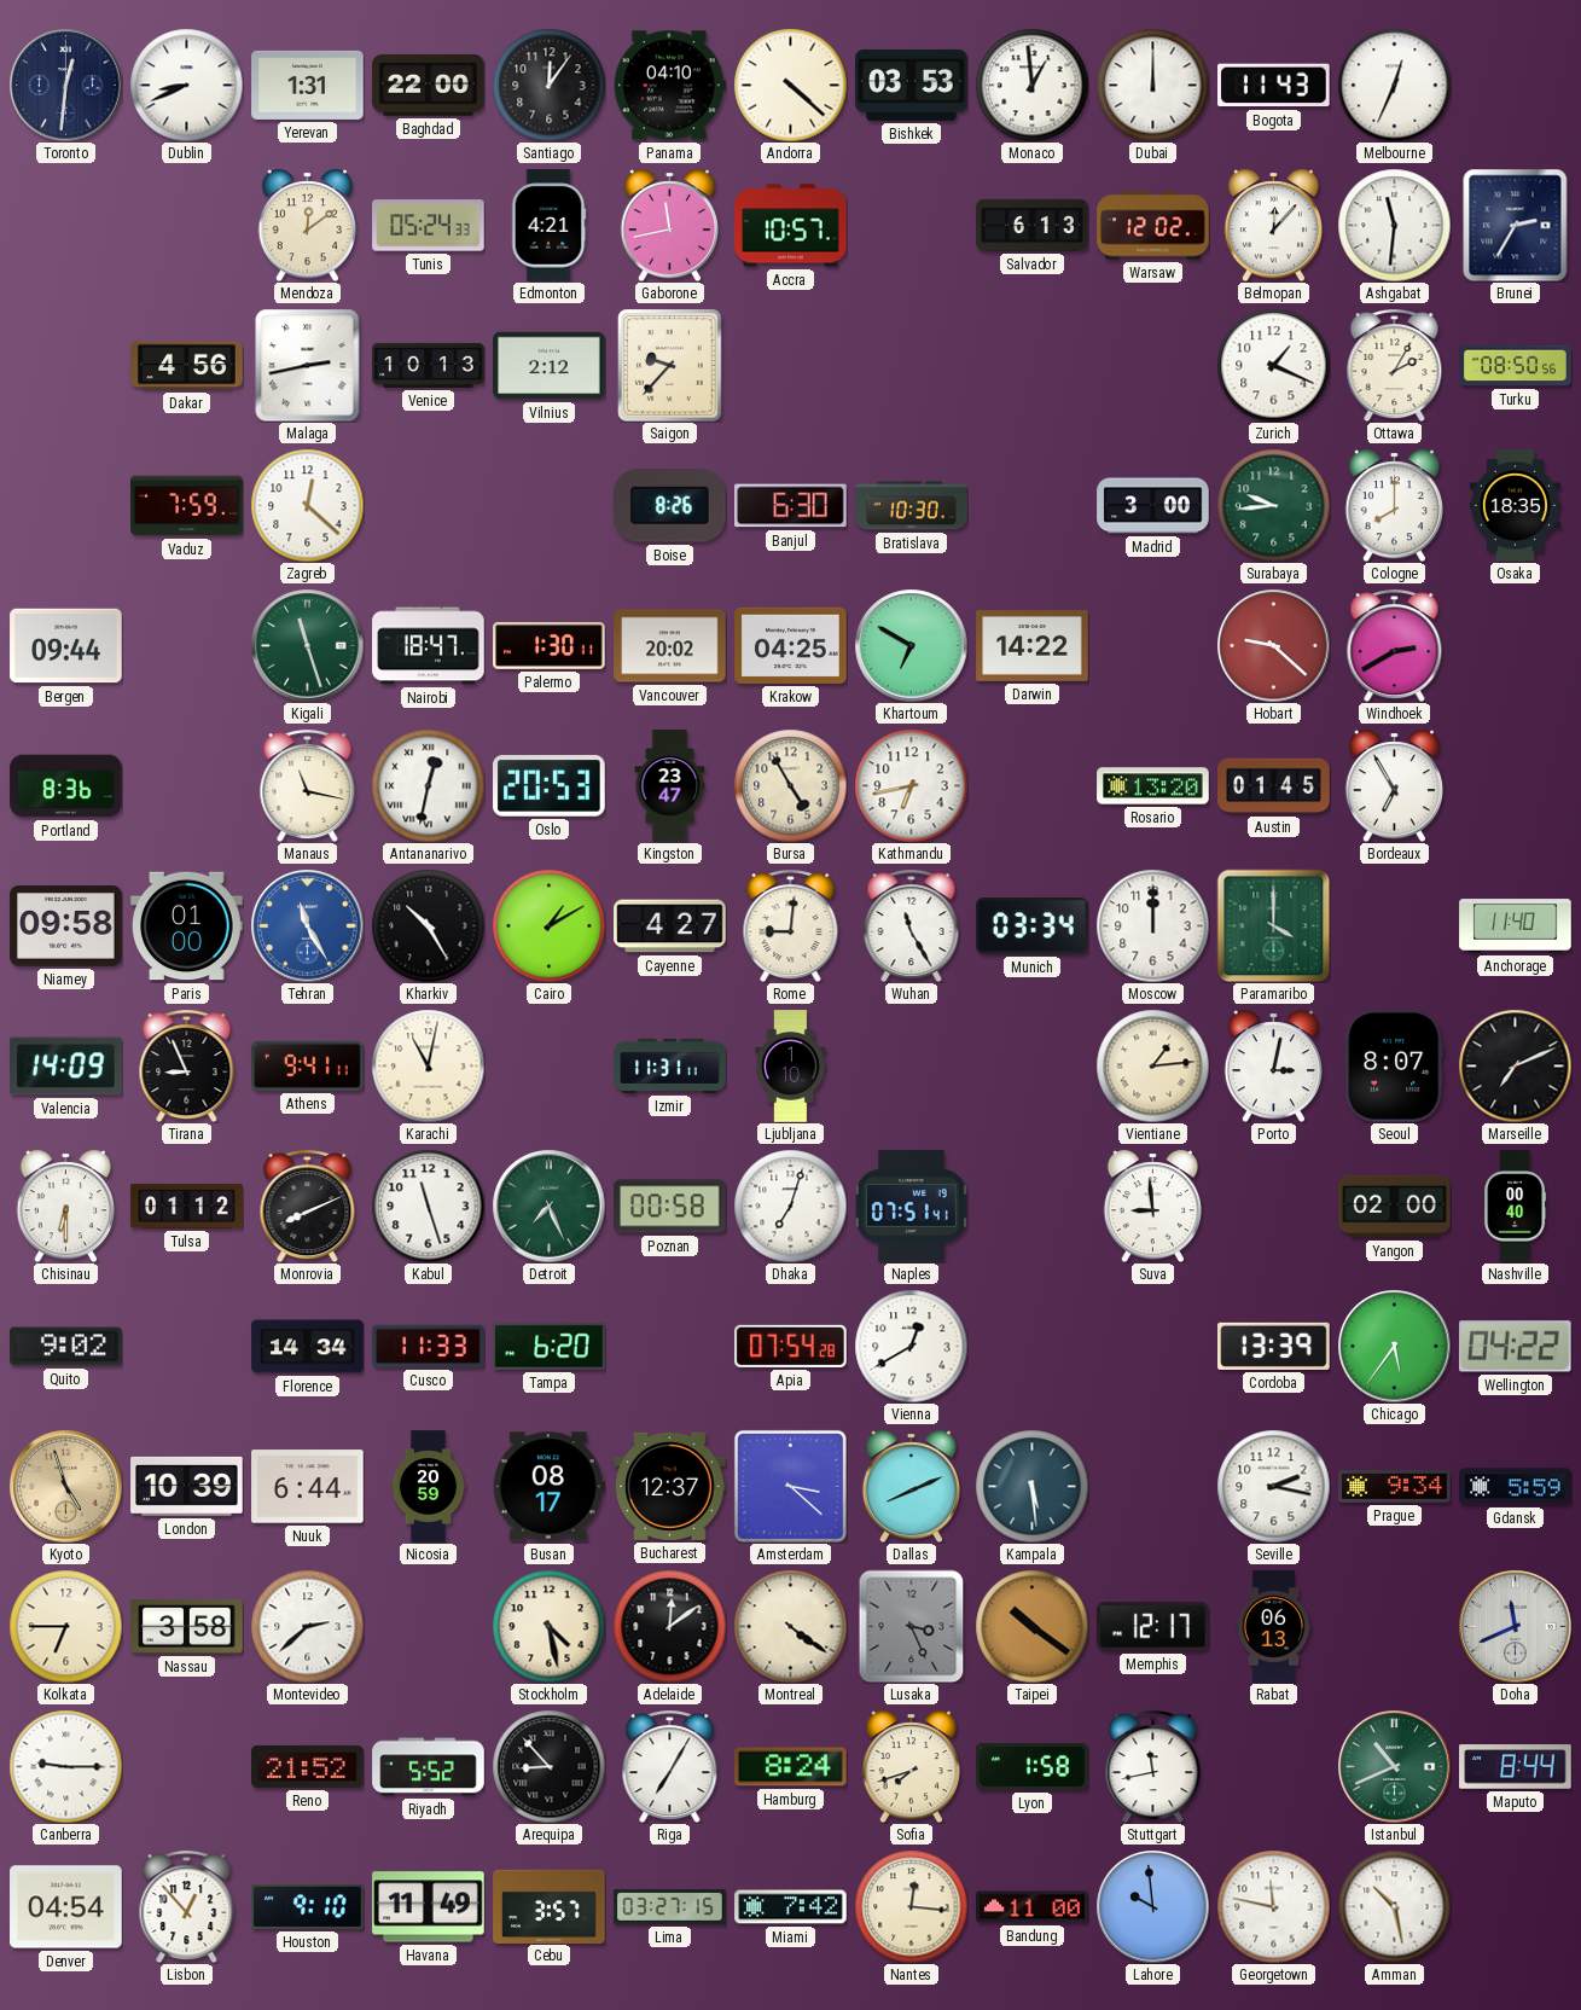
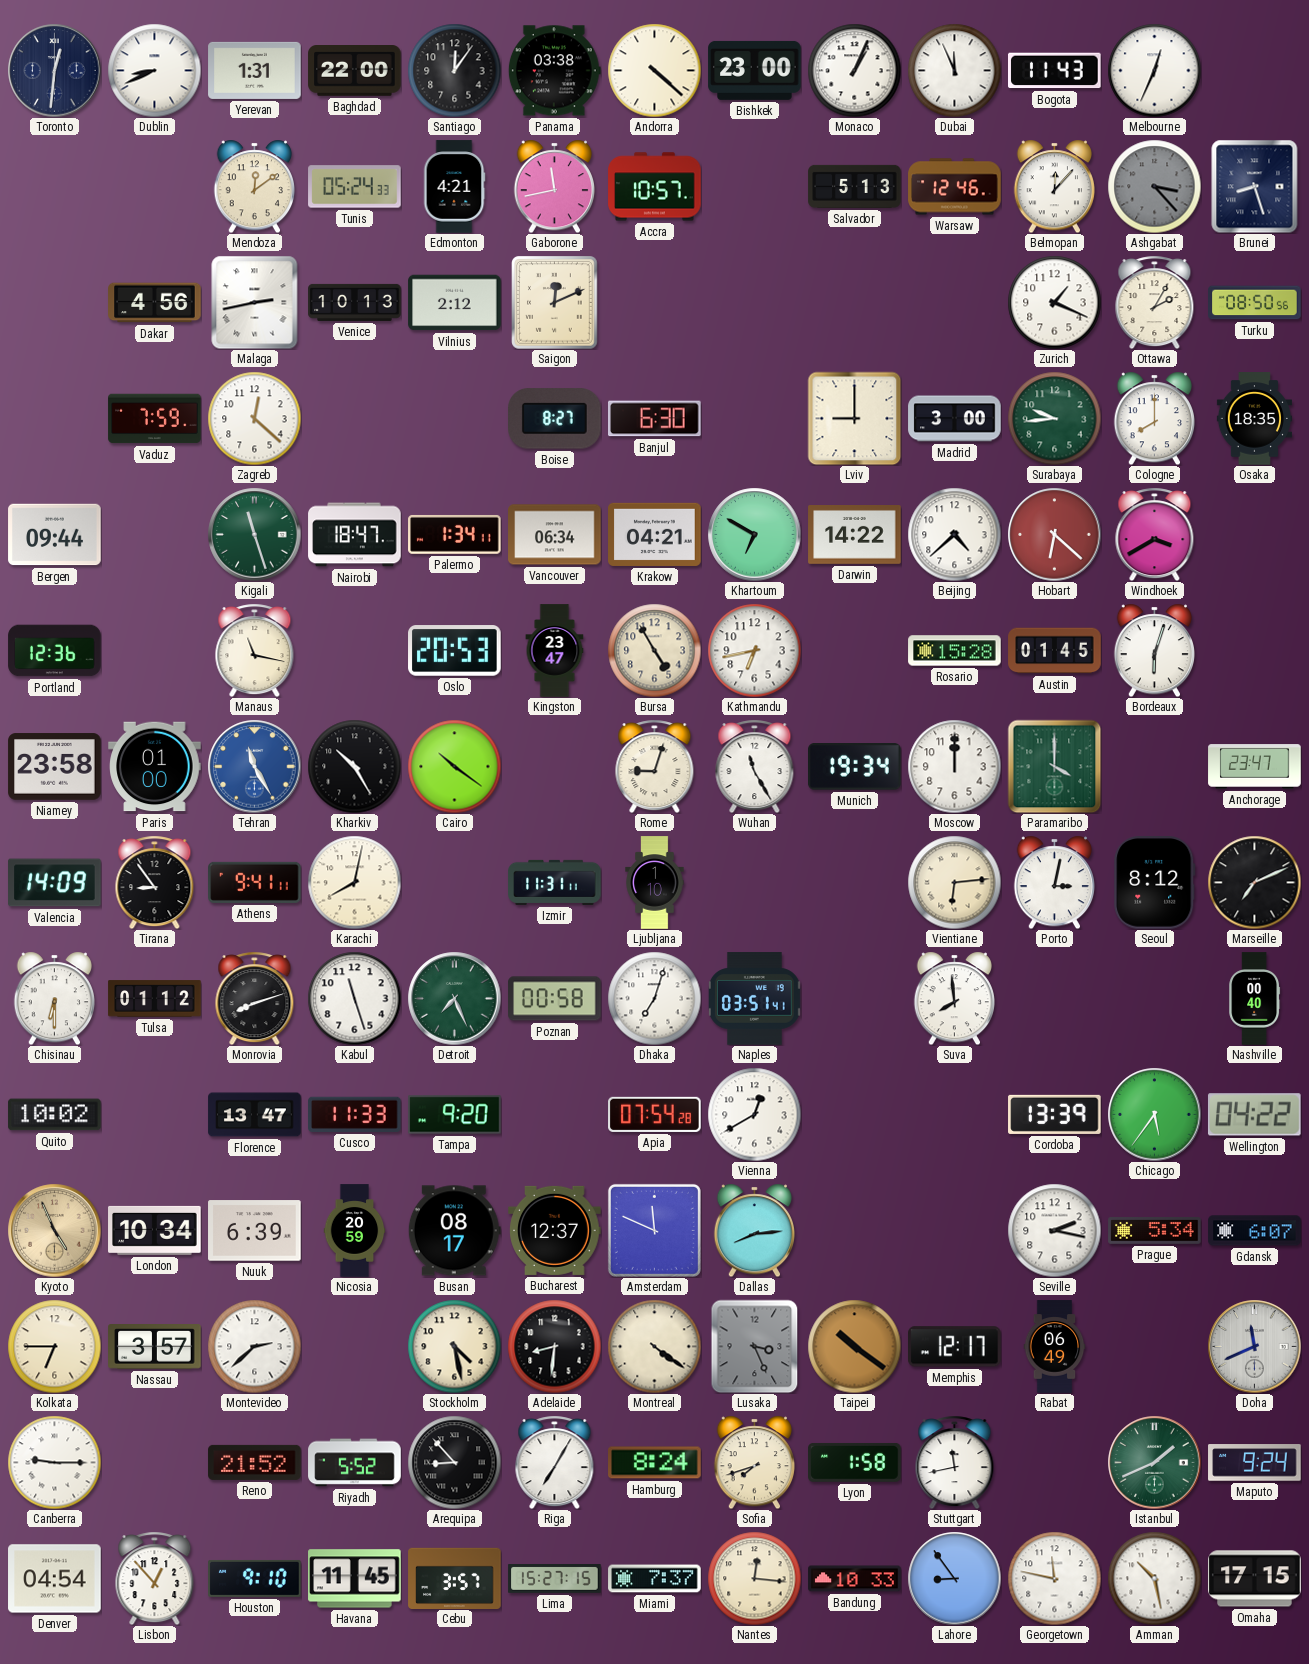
Panama: 04:10 -> 03:38
Bishkek: 03:53 -> 23:00
Monaco: 12:59 -> 1:04
Dubai: 12:00 -> 11:56
Salvador: 6:13 -> 5:13
Warsaw: 12:02 -> 12:46
Ashgabat: 11:31 -> 3:23
Ashgabat dial: white -> grey
Brunei: 2:35 -> 8:27
Saigon: 9:37 -> 12:11
Boise: 8:26 -> 8:27
Bratislava: 10:30 -> none
Lviv: none -> 9:00
Palermo: 1:30 -> 1:34
Vancouver: 20:02 -> 06:34
Krakow: 04:25 -> 04:21
Beijing: none -> 4:38
Hobart: 9:22 -> 6:22
Windhoek: 2:40 -> 3:40
Portland: 8:36 -> 12:36
Antananarivo: 12:32 -> none
Rosario: 13:20 -> 15:28
Bordeaux: 6:55 -> 6:03
Niamey: 09:58 -> 23:58
Cairo: 1:10 -> 10:21
Cayenne: 4:27 -> none
Rome: 9:01 -> 9:03
Munich: 03:34 -> 19:34
Anchorage: 11:40 -> 23:47
Tirana: 8:56 -> 8:54
Karachi: 11:02 -> 8:02
Vientiane: 1:14 -> 6:14
Seoul: 8:07 -> 8:12
Monrovia: 8:11 -> 8:12
Naples: 07:51 -> 03:51
Suva: 8:59 -> 7:59
Yangon: 02:00 -> none
Quito: 9:02 -> 10:02
Florence: 14:34 -> 13:47
Tampa: 6:20 -> 9:20
Kyoto: 4:57 -> 4:56
London: 10:39 -> 10:34
Nuuk: 6:44 -> 6:39
Amsterdam: 3:22 -> 11:49
Dallas: 8:11 -> 8:14
Kampala: 5:29 -> none
Prague: 9:34 -> 5:34
Gdansk: 5:59 -> 6:07
Nassau: 3:58 -> 3:57
Adelaide: 12:09 -> 8:31
Rabat: 06:13 -> 06:49
Istanbul: 10:41 -> 1:41
Maputo: 8:44 -> 9:24
Havana: 11:49 -> 11:45
Lima: 03:27 -> 15:27
Miami: 7:42 -> 7:37
Bandung: 11:00 -> 10:33
Lahore: 9:59 -> 8:54
Omaha: none -> 17:15
